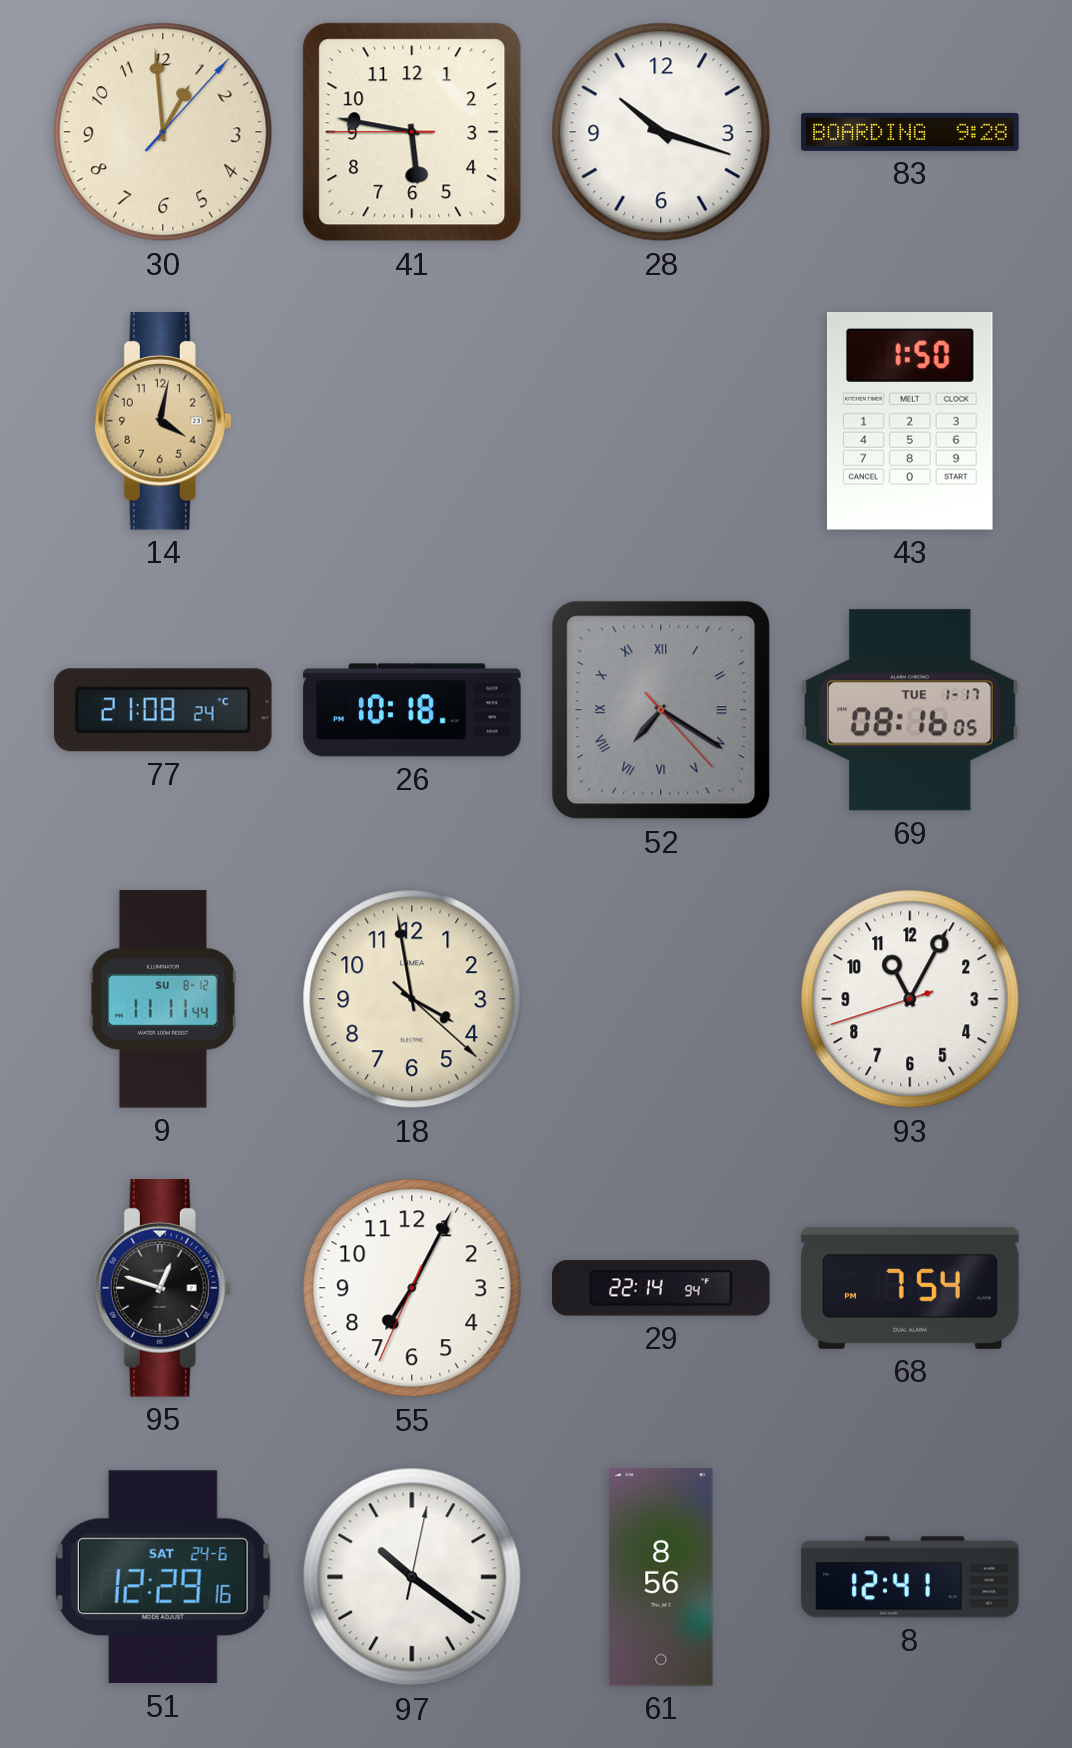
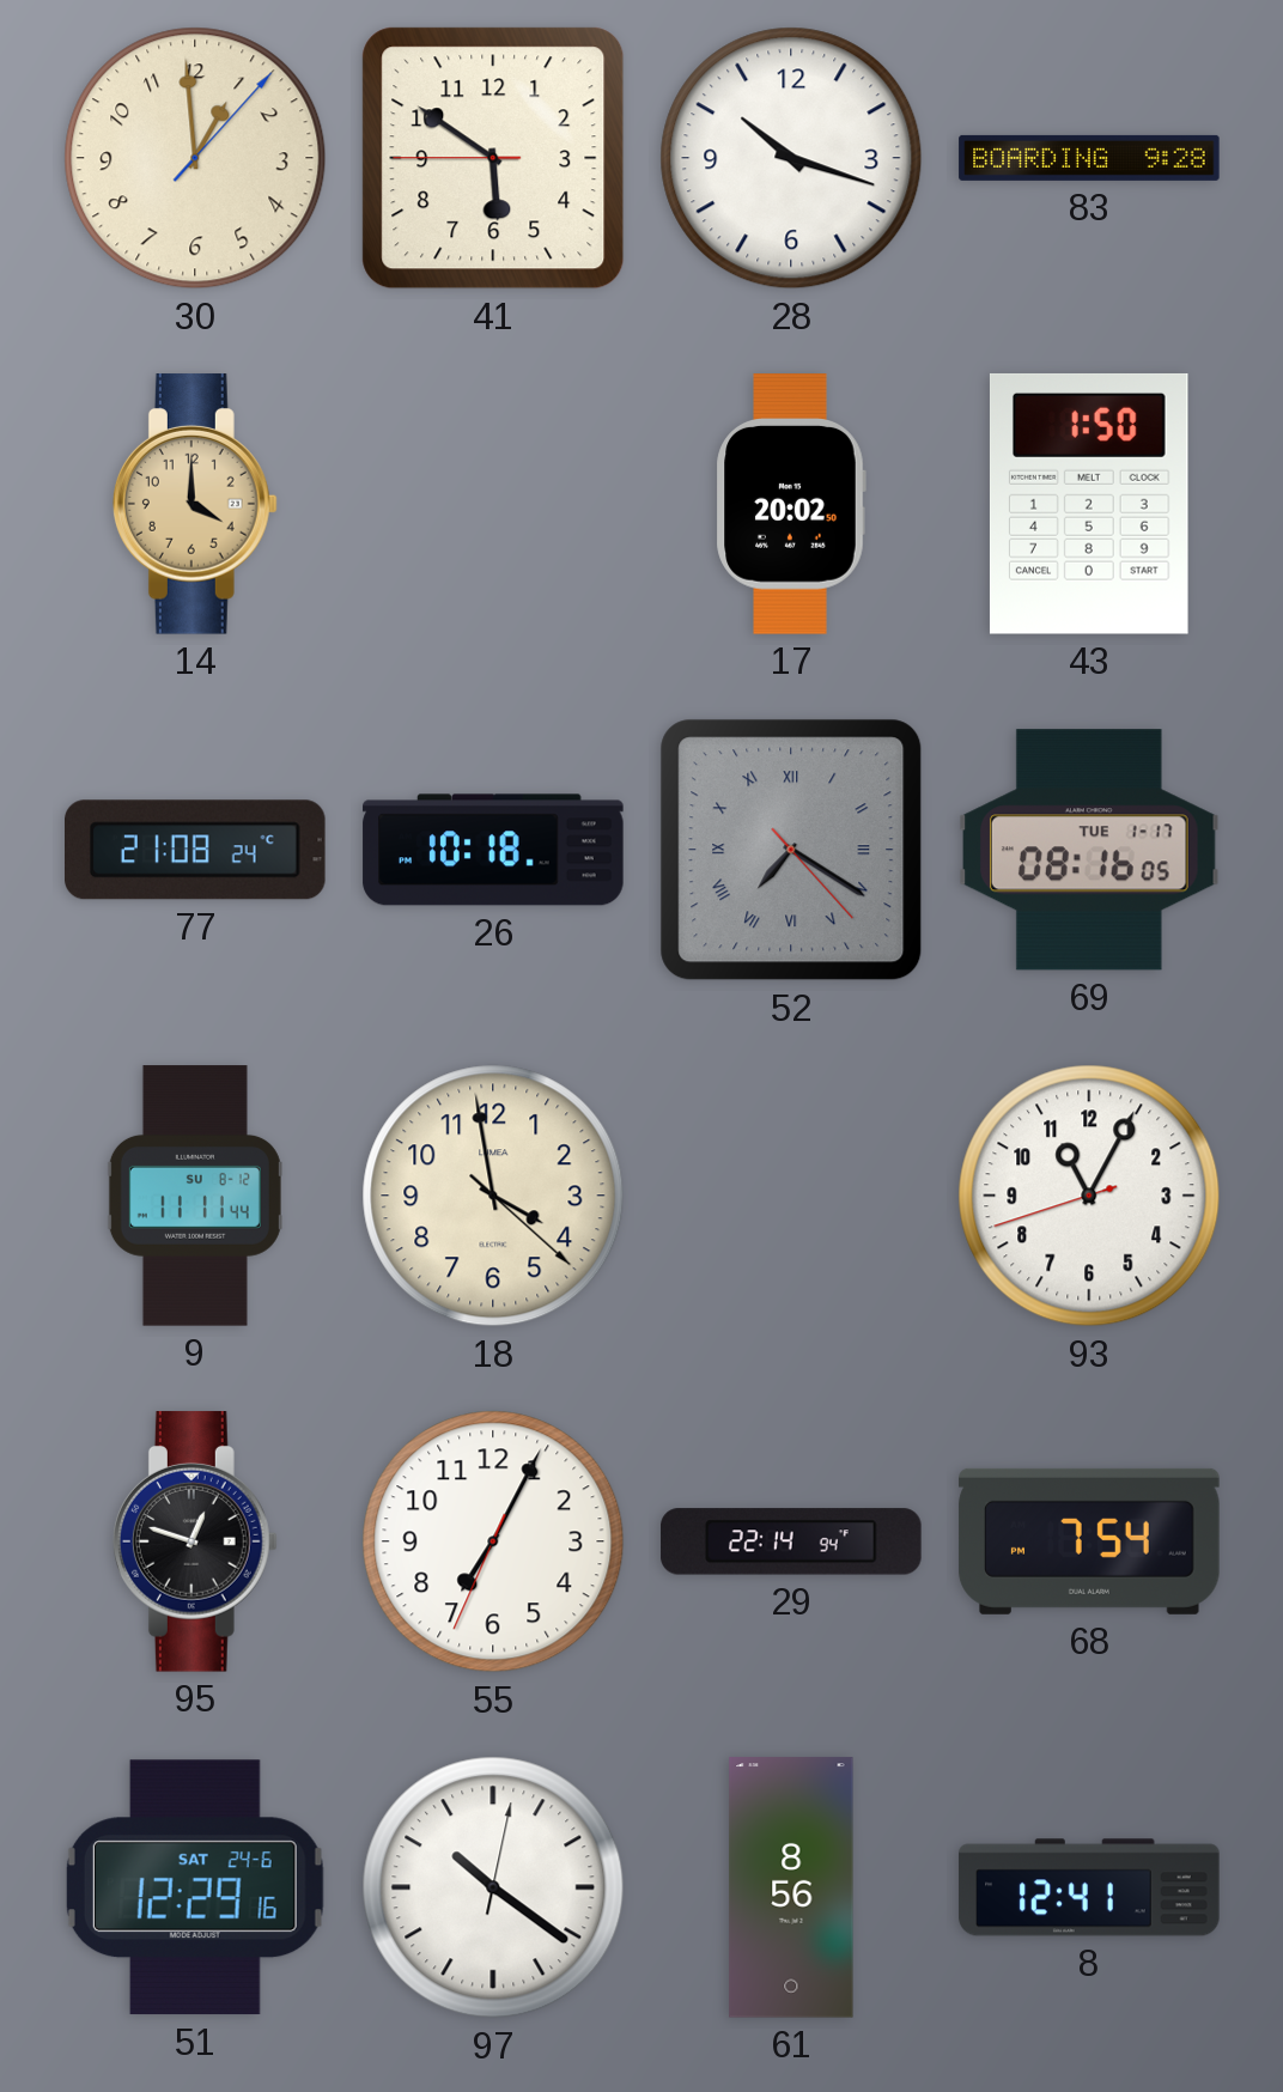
41: 5:46 -> 5:50
14: 4:02 -> 4:00
17: none -> 20:02
